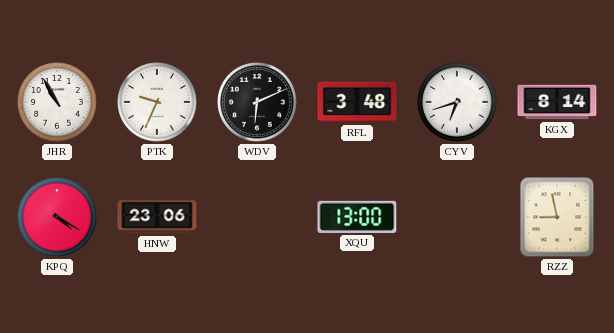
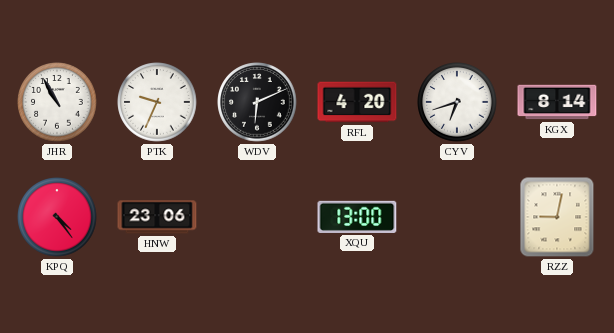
RFL: 3:48 -> 4:20
KPQ: 4:20 -> 4:24
RZZ: 8:58 -> 9:02
